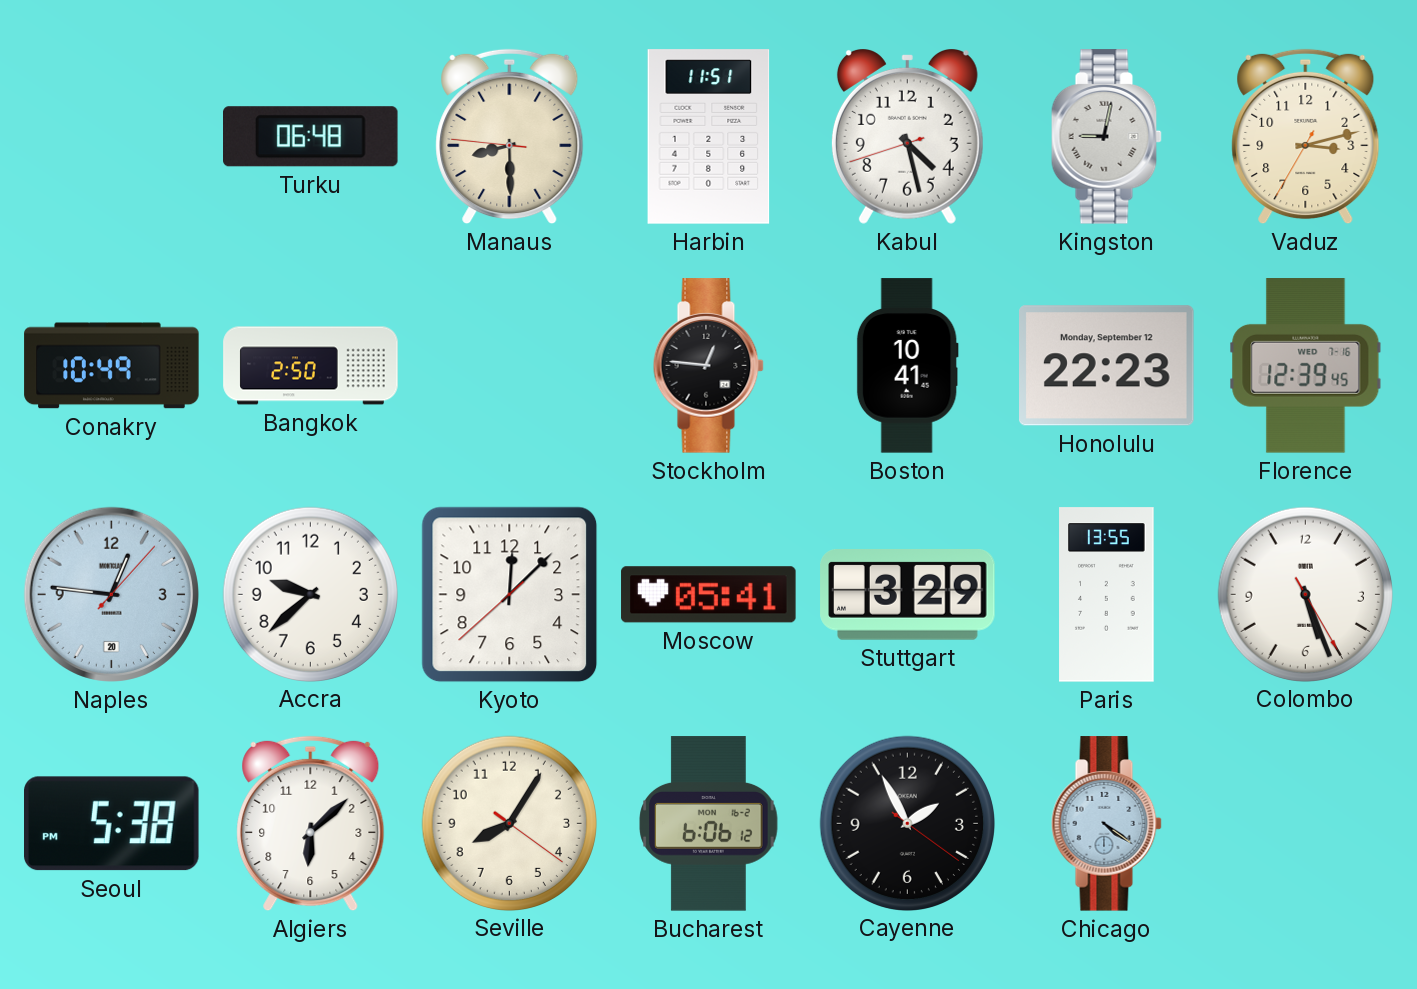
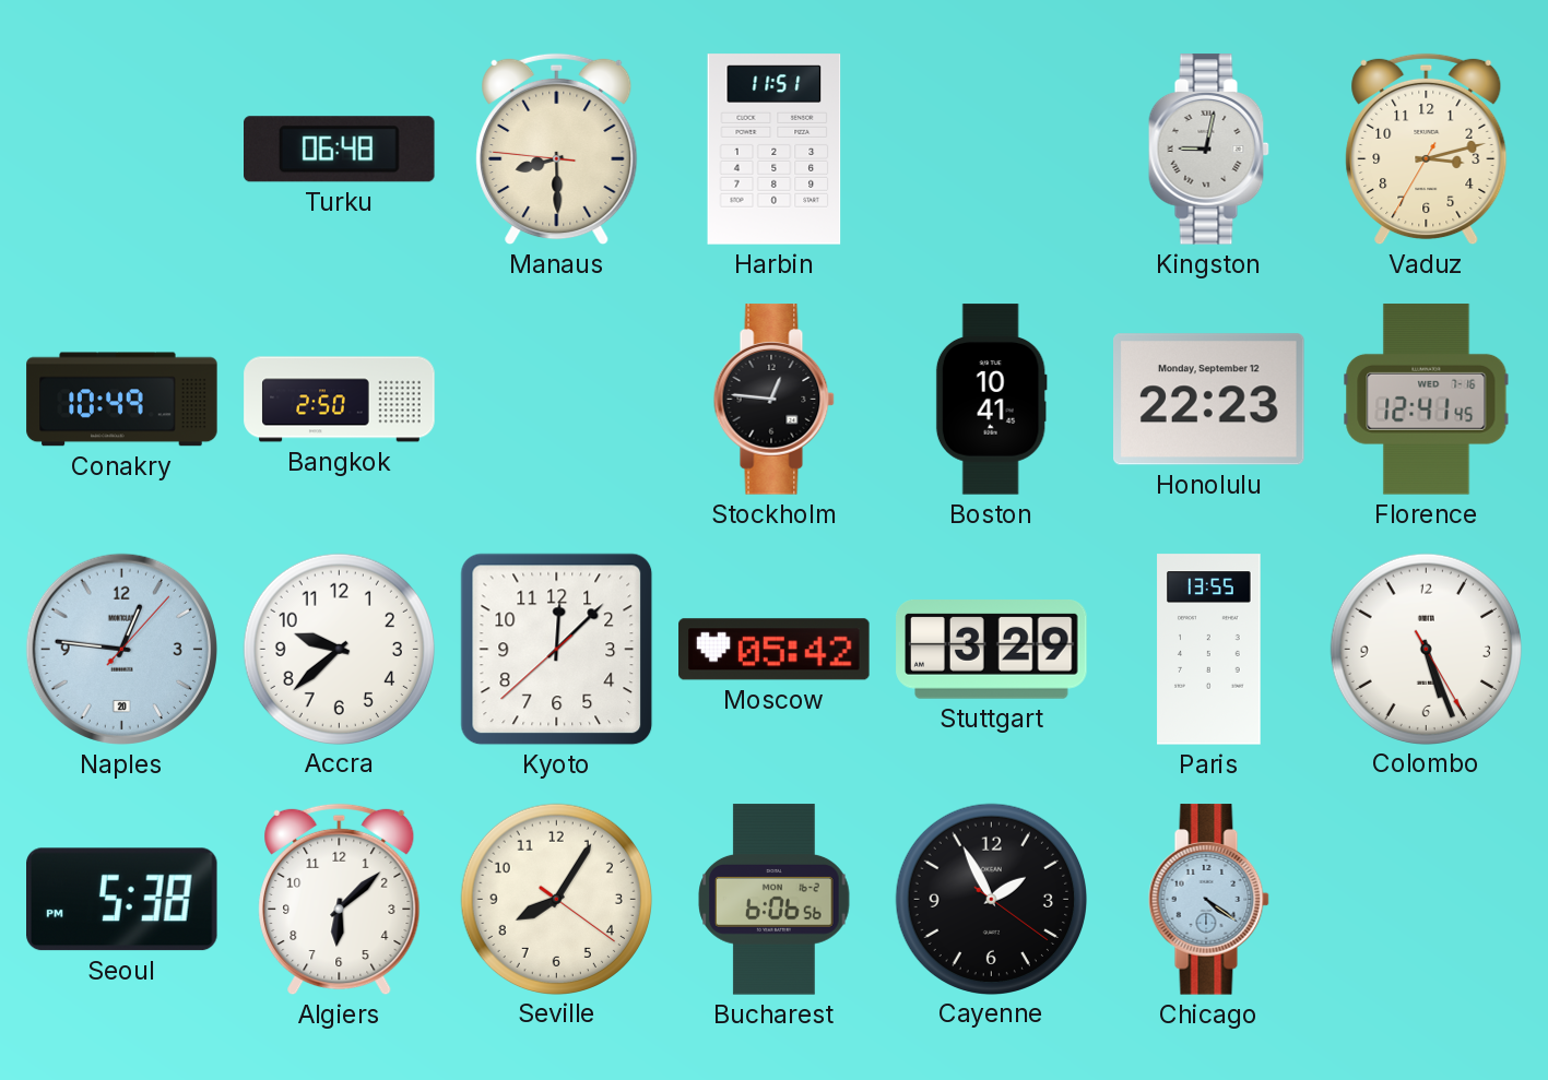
Kabul: 4:27 -> none
Florence: 12:39 -> 12:41
Moscow: 05:41 -> 05:42
Bucharest: 6:06:12 -> 6:06:56
